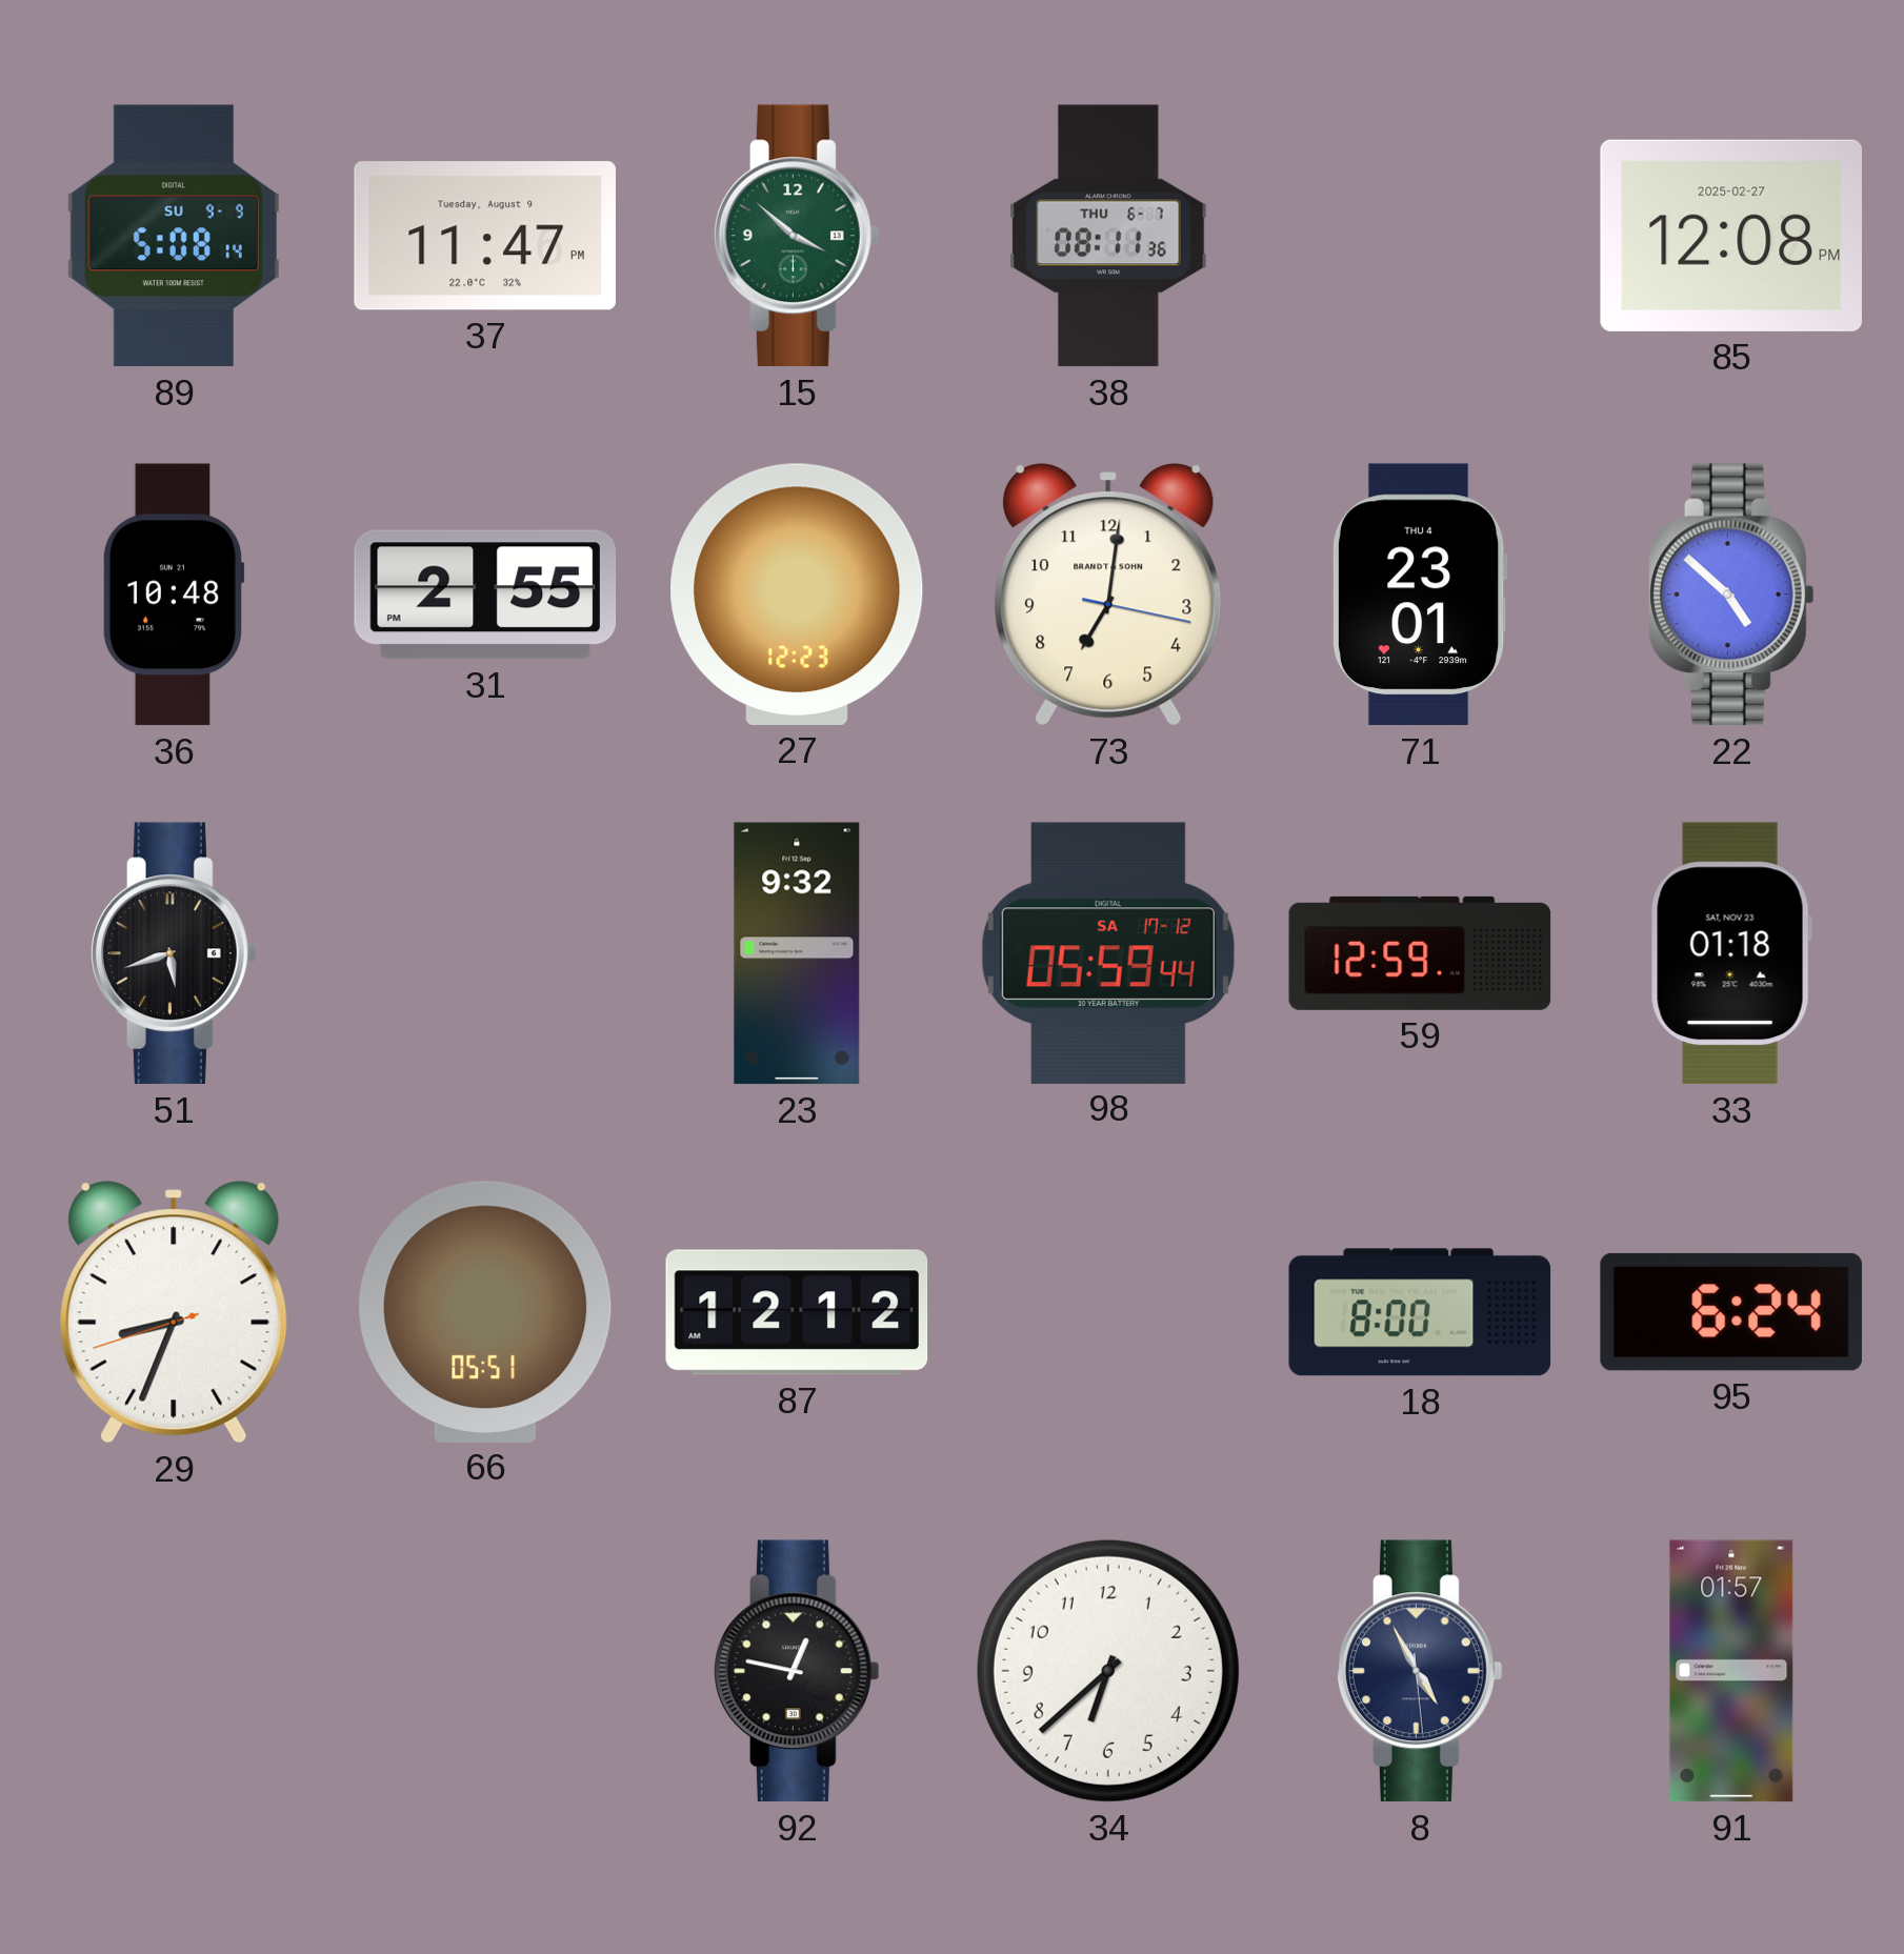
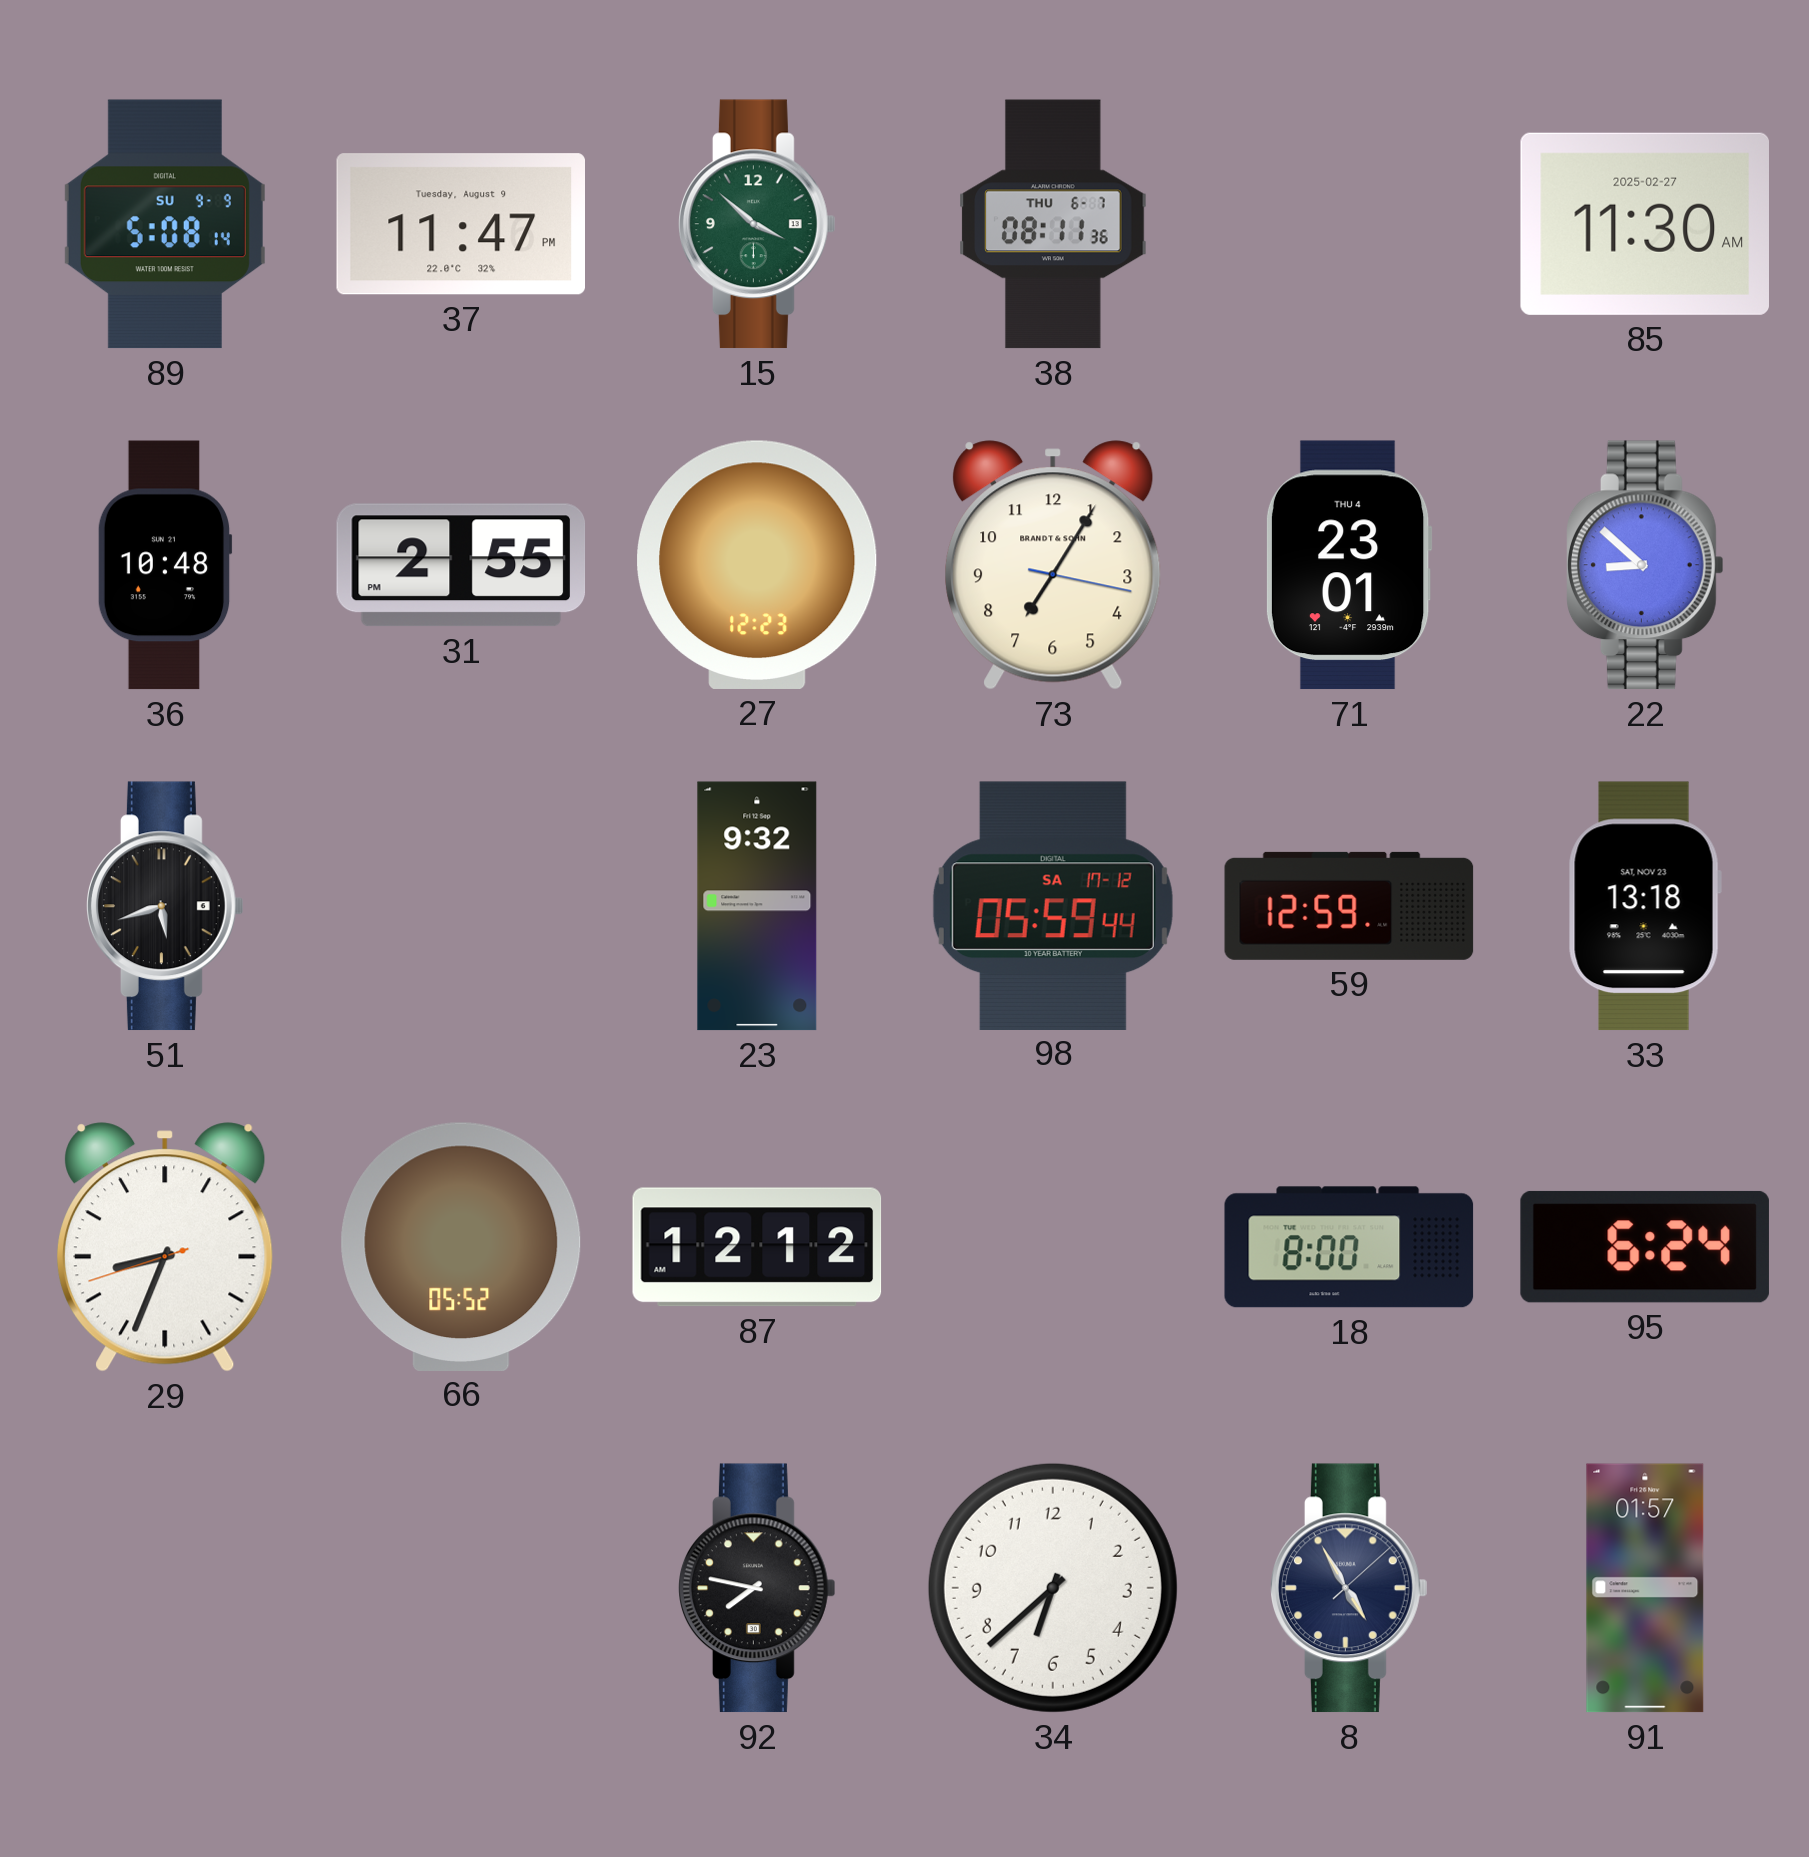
85: 12:08 -> 11:30
73: 7:01 -> 7:05
22: 4:52 -> 8:52
33: 01:18 -> 13:18
66: 05:51 -> 05:52
92: 12:47 -> 7:47
8: 4:55:29 -> 4:55:08
